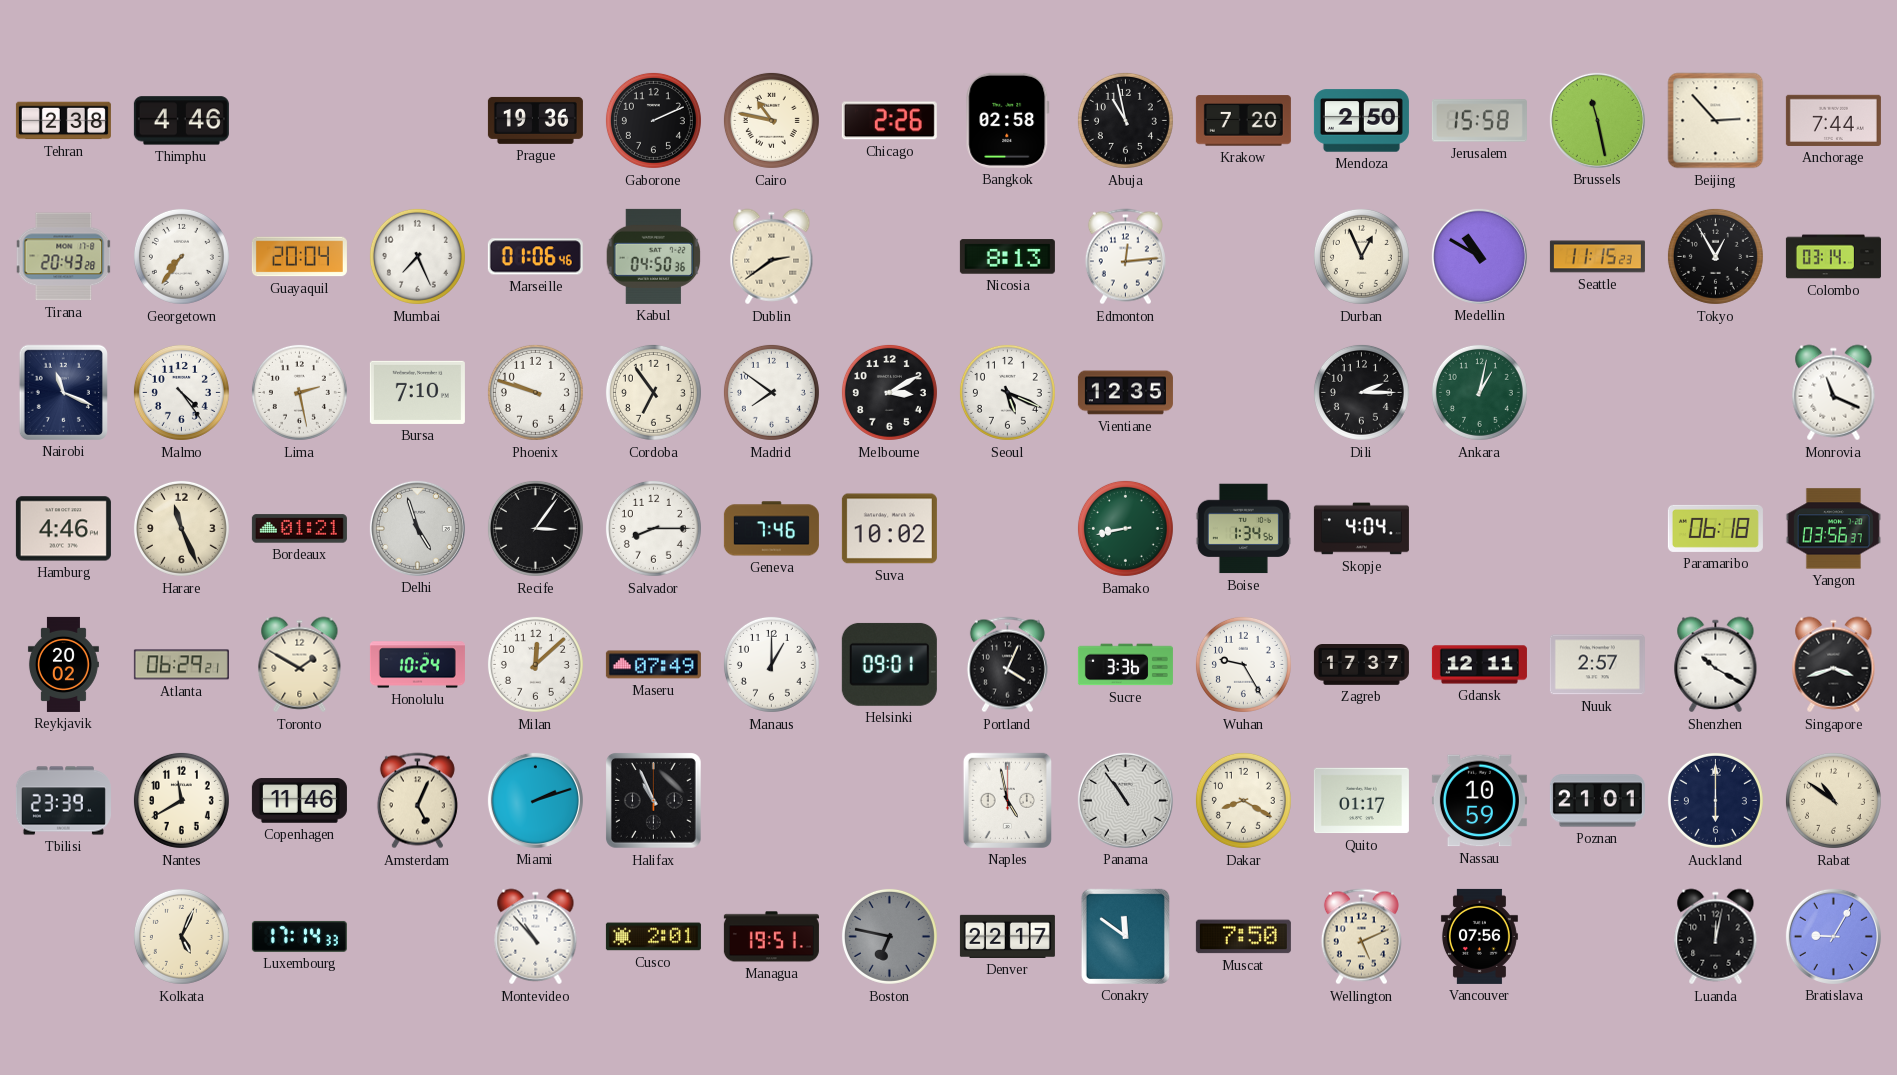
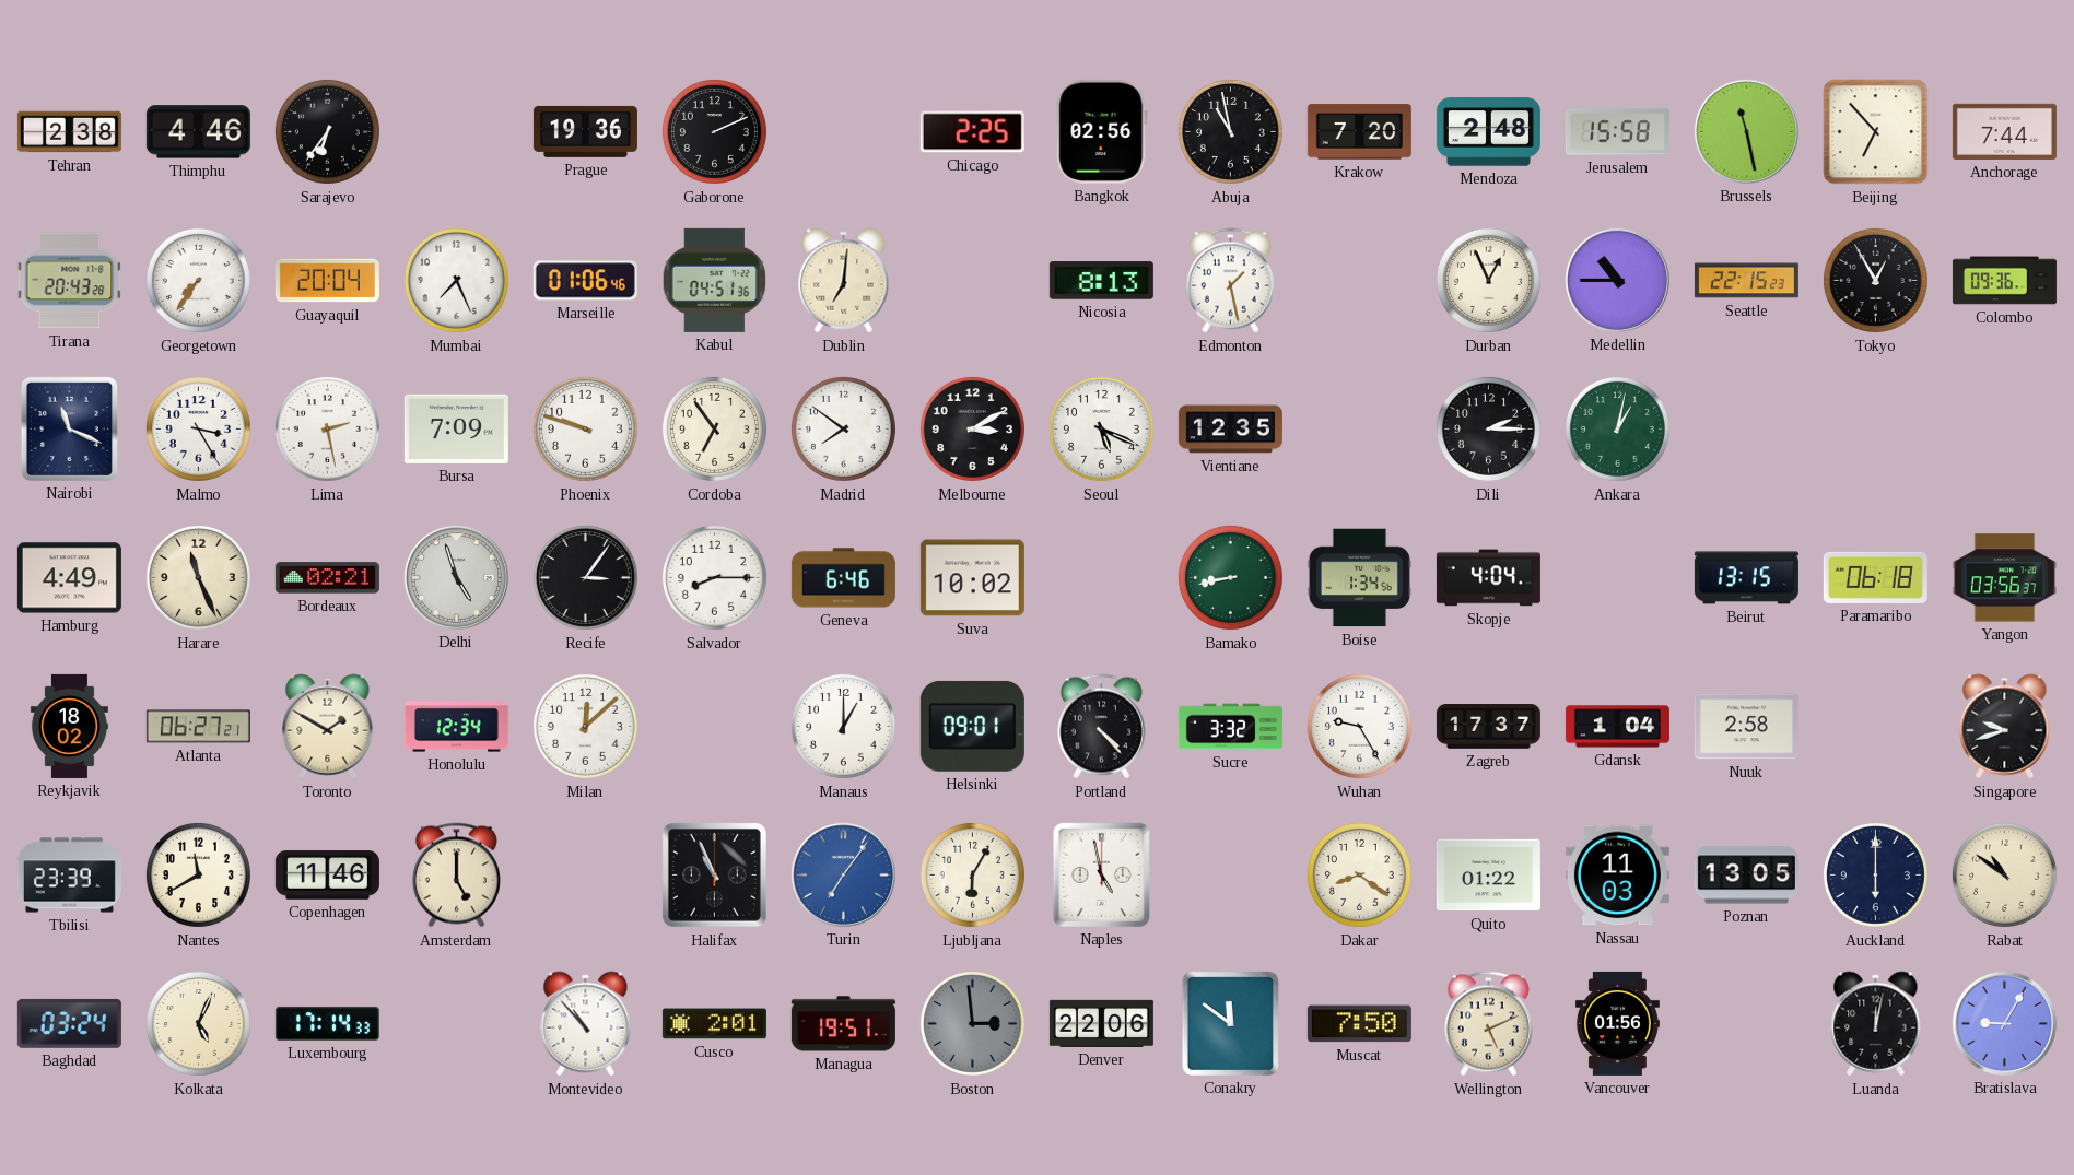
Sarajevo: none -> 6:36
Cairo: 10:47 -> none
Chicago: 2:26 -> 2:25
Bangkok: 02:58 -> 02:56
Mendoza: 2:50 -> 2:48
Beijing: 2:53 -> 6:53
Kabul: 04:50 -> 04:51
Dublin: 2:39 -> 7:01
Edmonton: 12:14 -> 1:28
Medellin: 10:50 -> 10:45
Seattle: 11:15 -> 22:15
Colombo: 03:14 -> 09:36
Malmo: 4:24 -> 3:25
Bursa: 7:10 -> 7:09
Monrovia: 11:19 -> none
Hamburg: 4:46 -> 4:49
Bordeaux: 01:21 -> 02:21
Geneva: 7:46 -> 6:46
Beirut: none -> 13:15
Reykjavik: 20:02 -> 18:02
Atlanta: 06:29 -> 06:27
Honolulu: 10:24 -> 12:34
Maseru: 07:49 -> none
Portland: 4:04 -> 4:23
Sucre: 3:36 -> 3:32
Gdansk: 12:11 -> 1:04
Nuuk: 2:57 -> 2:58
Shenzhen: 10:20 -> none
Singapore: 3:42 -> 9:42
Amsterdam: 5:04 -> 5:00
Miami: 2:12 -> none
Turin: none -> 7:06
Ljubljana: none -> 6:05
Panama: 10:54 -> none
Dakar: 8:20 -> 8:21
Quito: 01:17 -> 01:22
Nassau: 10:59 -> 11:03
Poznan: 21:01 -> 13:05
Baghdad: none -> 03:24
Boston: 6:47 -> 2:59
Denver: 22:17 -> 22:06
Vancouver: 07:56 -> 01:56
